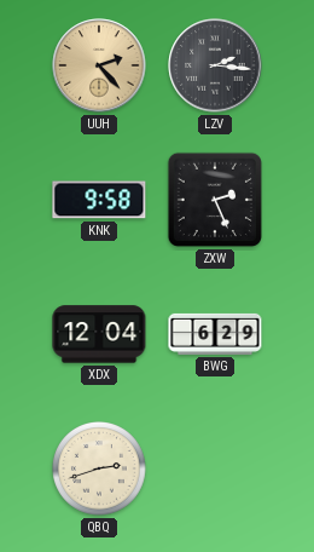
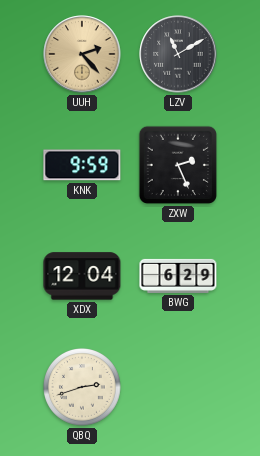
LZV: 2:16 -> 11:10
KNK: 9:58 -> 9:59
